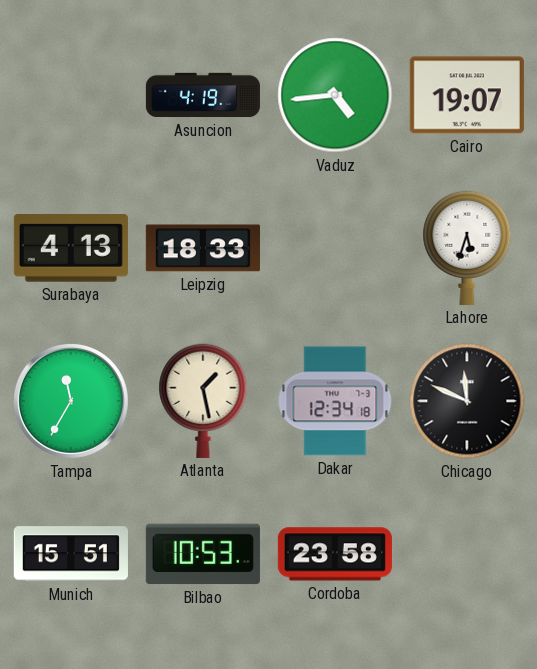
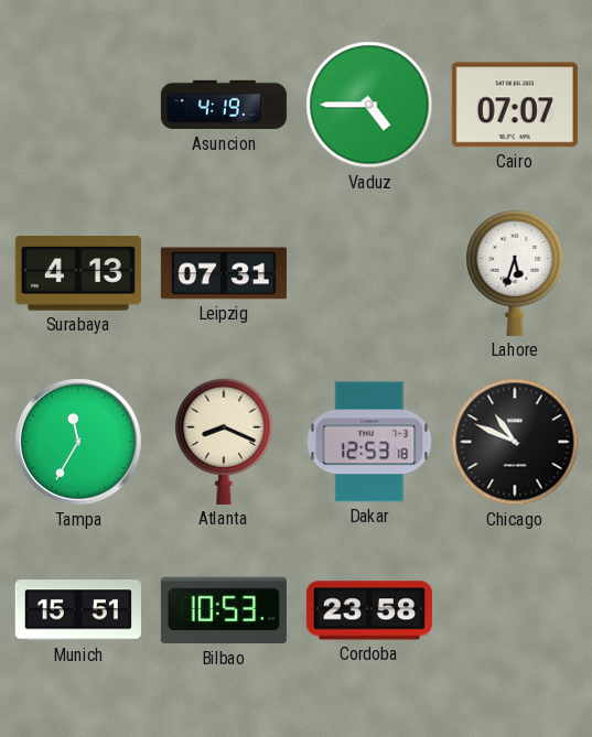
Vaduz: 4:44 -> 4:45
Cairo: 19:07 -> 07:07
Leipzig: 18:33 -> 07:31
Atlanta: 1:28 -> 8:19
Dakar: 12:34 -> 12:53
Chicago: 11:49 -> 10:49
